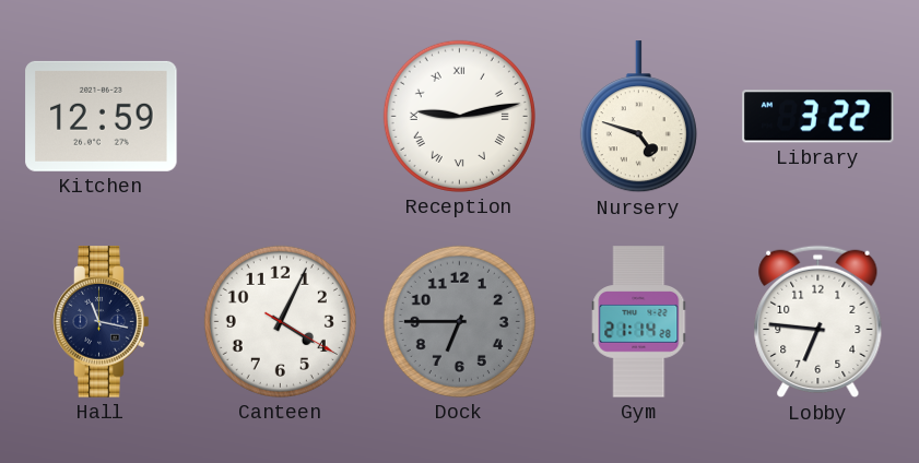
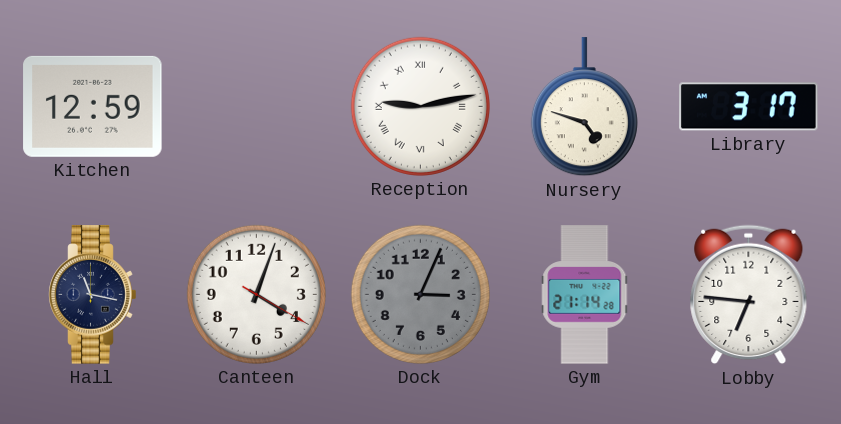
Library: 3:22 -> 3:17
Canteen: 4:04 -> 4:03
Dock: 6:45 -> 3:04
